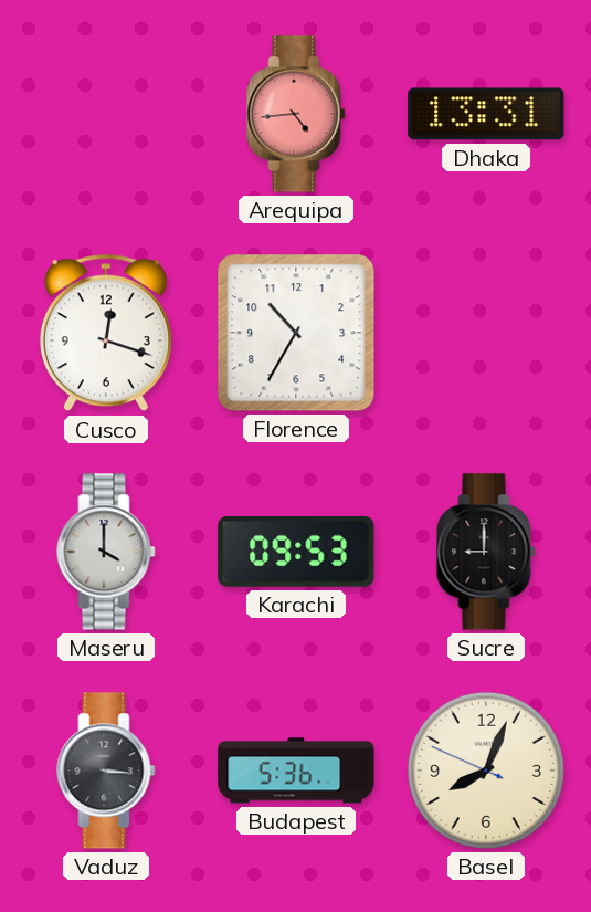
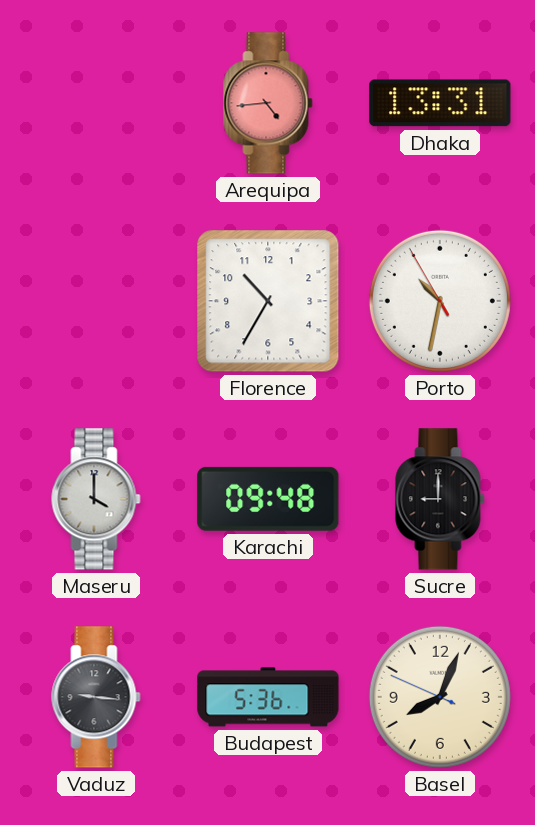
Cusco: 12:18 -> none
Porto: none -> 10:31
Karachi: 09:53 -> 09:48
Vaduz: 3:16 -> 9:16
